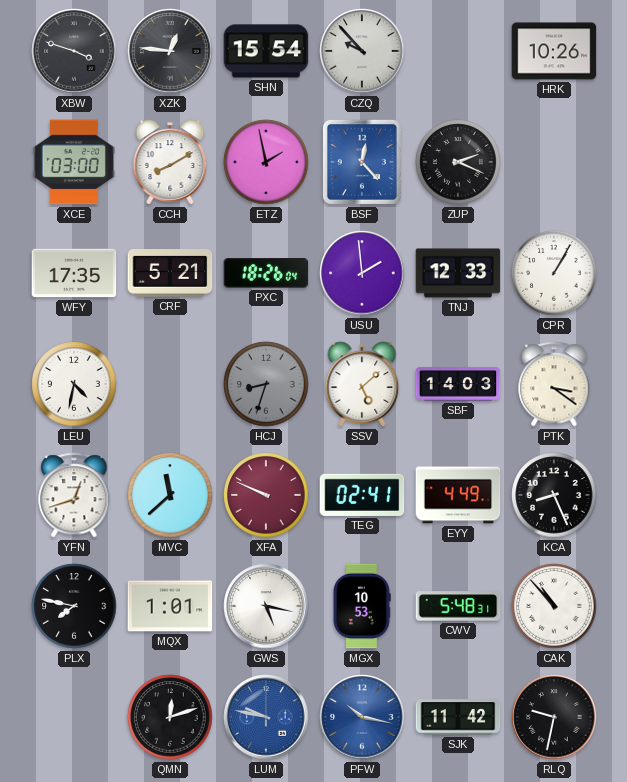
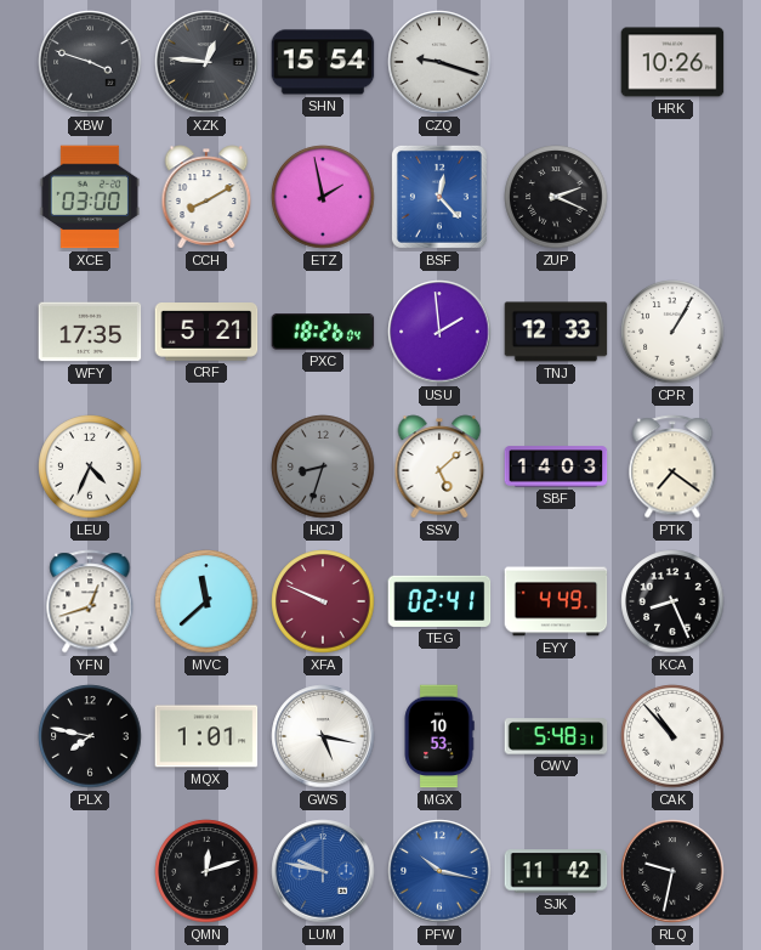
CZQ: 9:53 -> 9:18
LEU: 4:32 -> 4:34
PTK: 3:21 -> 7:21
